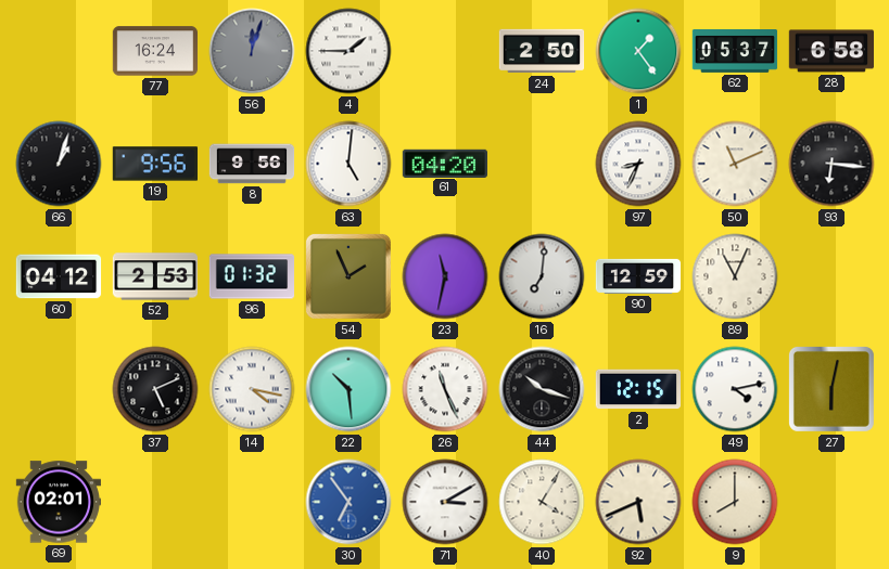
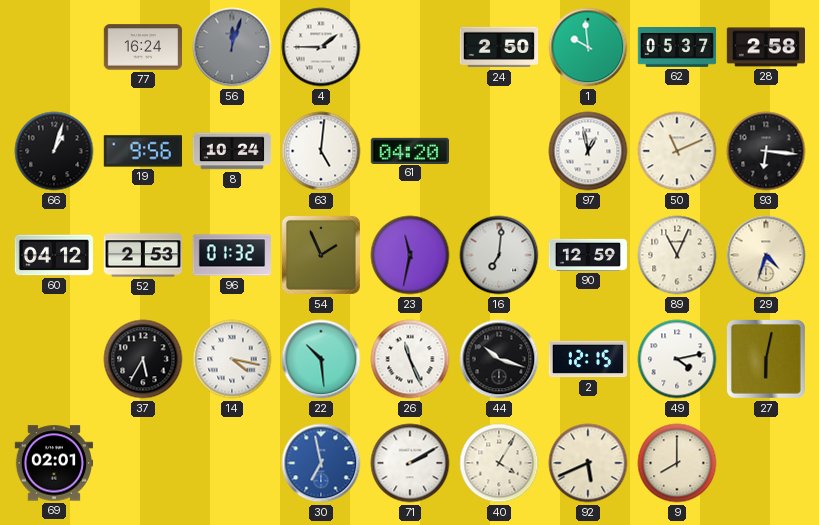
1: 1:24 -> 9:59
28: 6:58 -> 2:58
8: 9:56 -> 10:24
97: 8:34 -> 12:58
29: none -> 4:33
37: 5:11 -> 5:35
30: 6:54 -> 6:58
71: 3:10 -> 2:10
